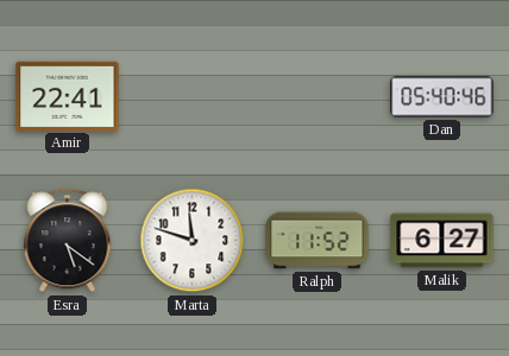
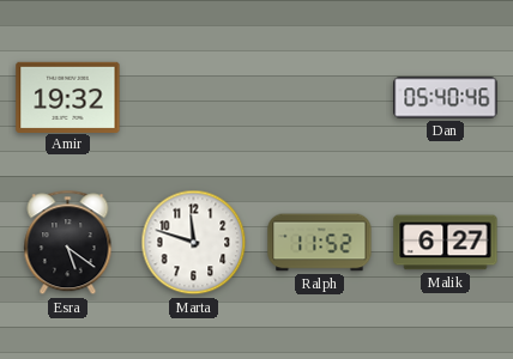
Amir: 22:41 -> 19:32
